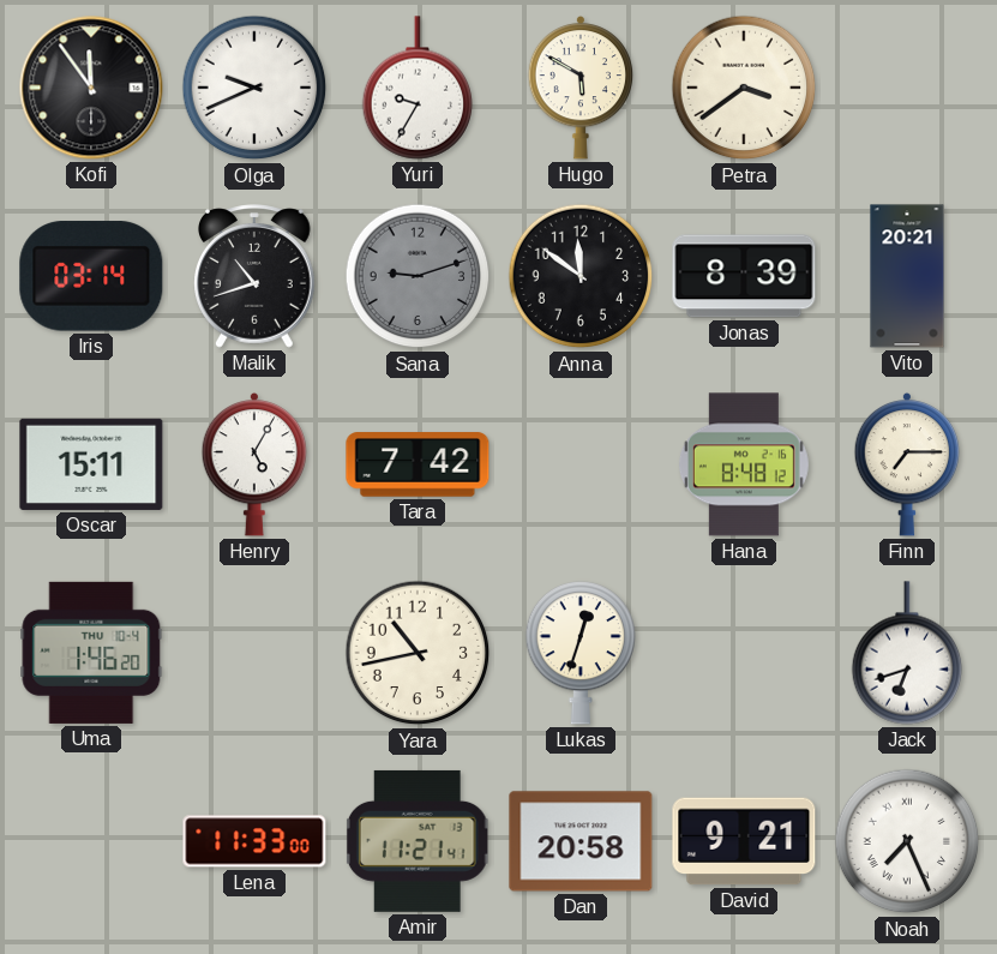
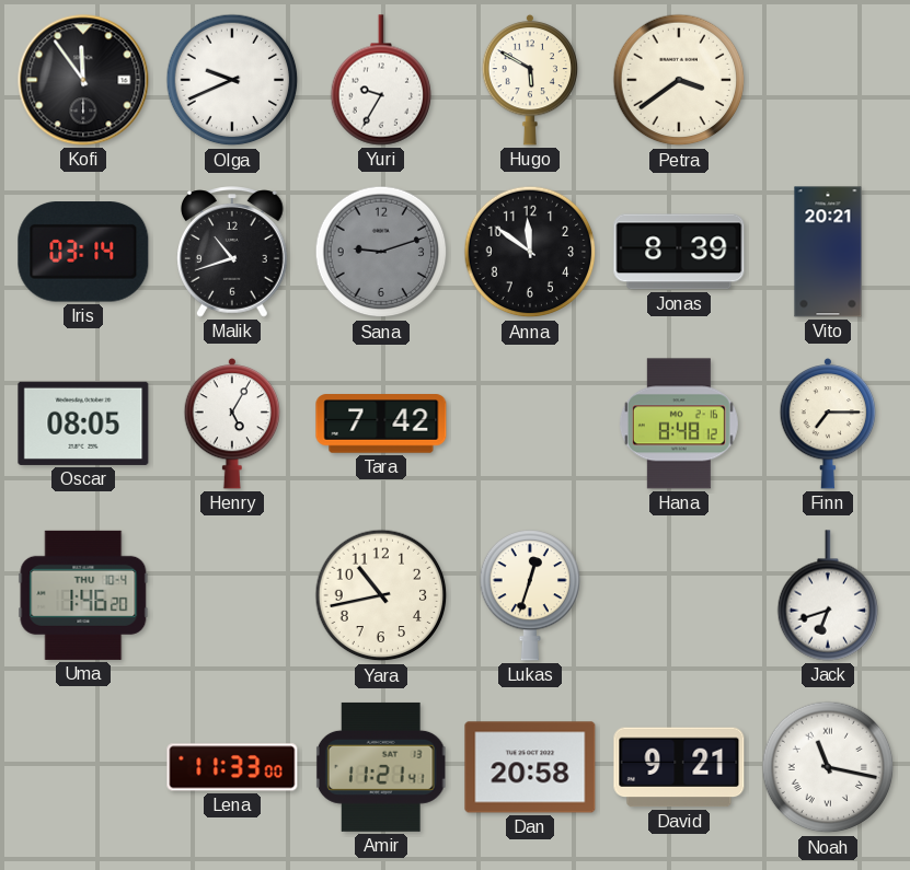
Oscar: 15:11 -> 08:05
Noah: 7:26 -> 11:17
